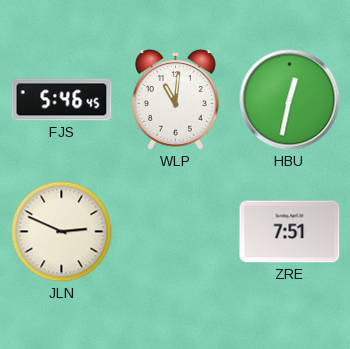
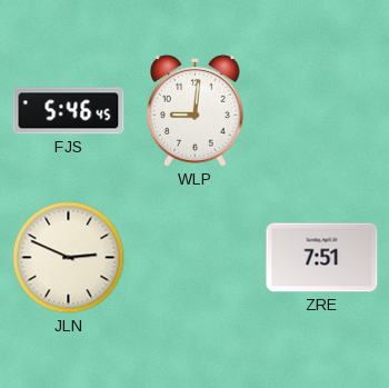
WLP: 11:01 -> 9:01
HBU: 12:32 -> none
